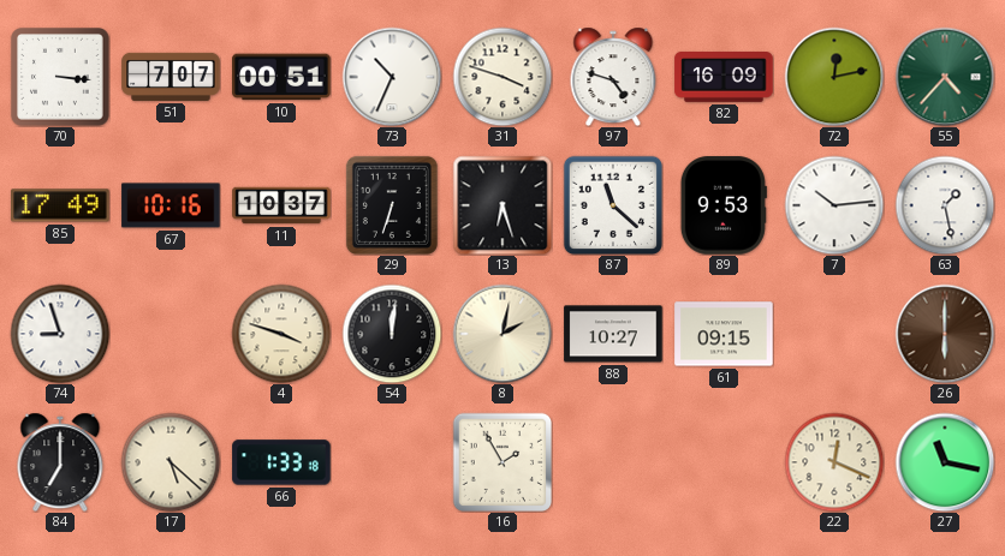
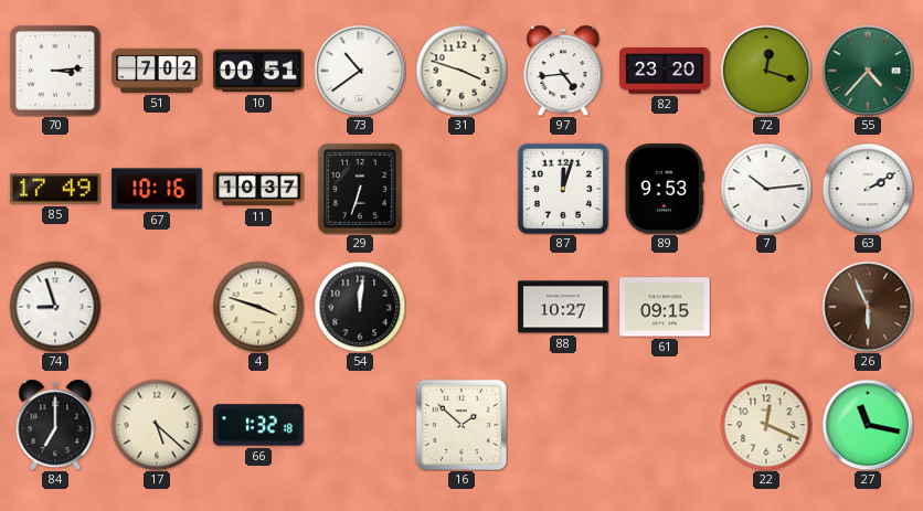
70: 3:16 -> 3:14
51: 7:07 -> 7:02
73: 10:34 -> 10:39
97: 4:48 -> 4:44
82: 16:09 -> 23:20
72: 12:13 -> 12:18
13: 6:27 -> none
87: 11:22 -> 12:03
63: 1:28 -> 2:10
8: 2:02 -> none
26: 6:00 -> 5:56
66: 1:33 -> 1:32
16: 1:55 -> 1:52
